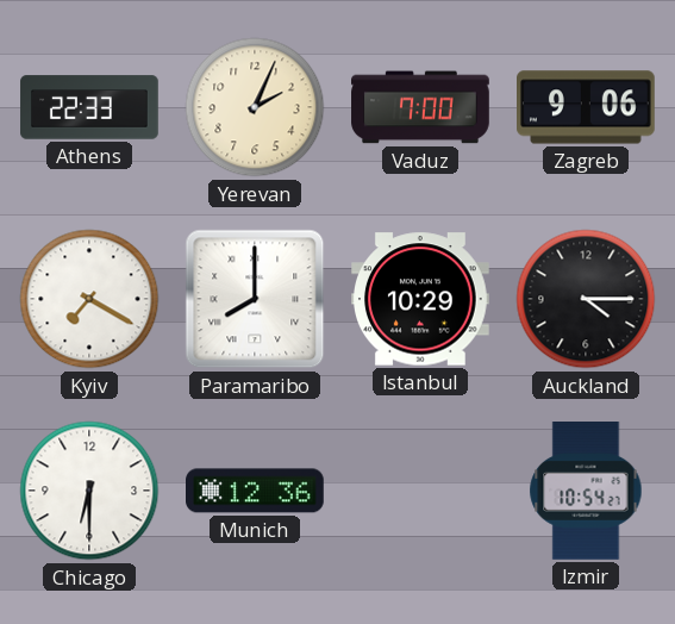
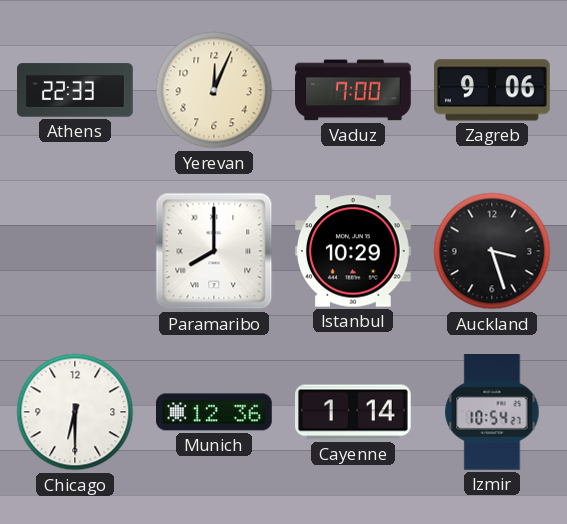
Yerevan: 2:04 -> 12:04
Kyiv: 7:20 -> none
Auckland: 4:15 -> 3:27
Cayenne: none -> 1:14
